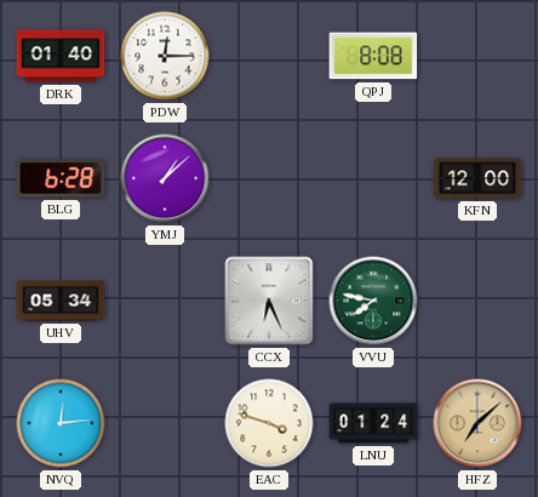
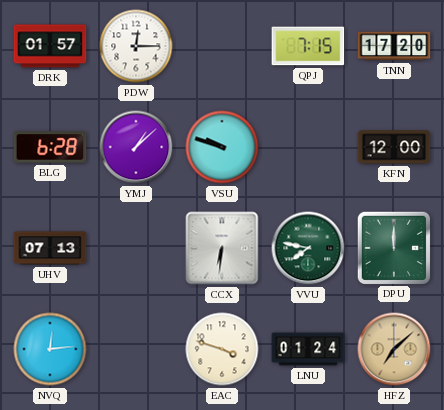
DRK: 01:40 -> 01:57
QPJ: 8:08 -> 7:15
TNN: none -> 17:20
VSU: none -> 9:48
UHV: 05:34 -> 07:13
CCX: 6:26 -> 6:31
DPU: none -> 12:00
